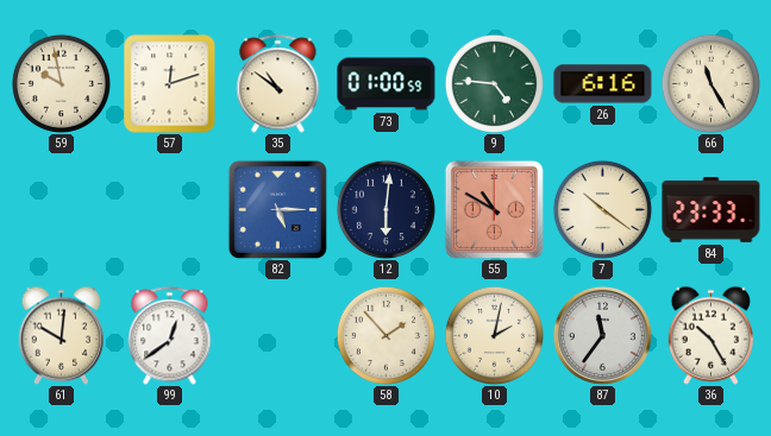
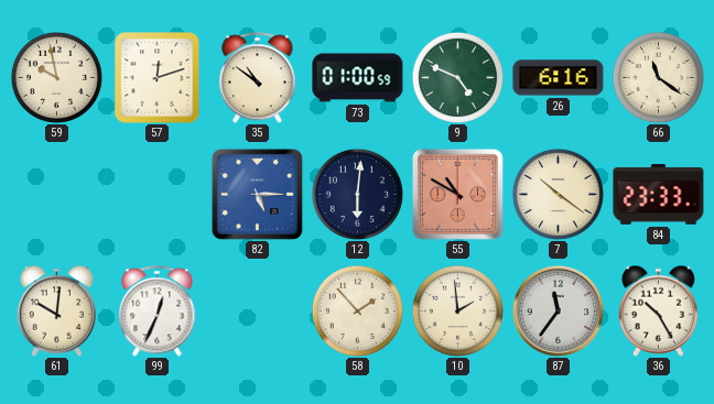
9: 4:46 -> 4:49
66: 11:25 -> 11:21
99: 12:39 -> 12:34
10: 2:02 -> 1:59
